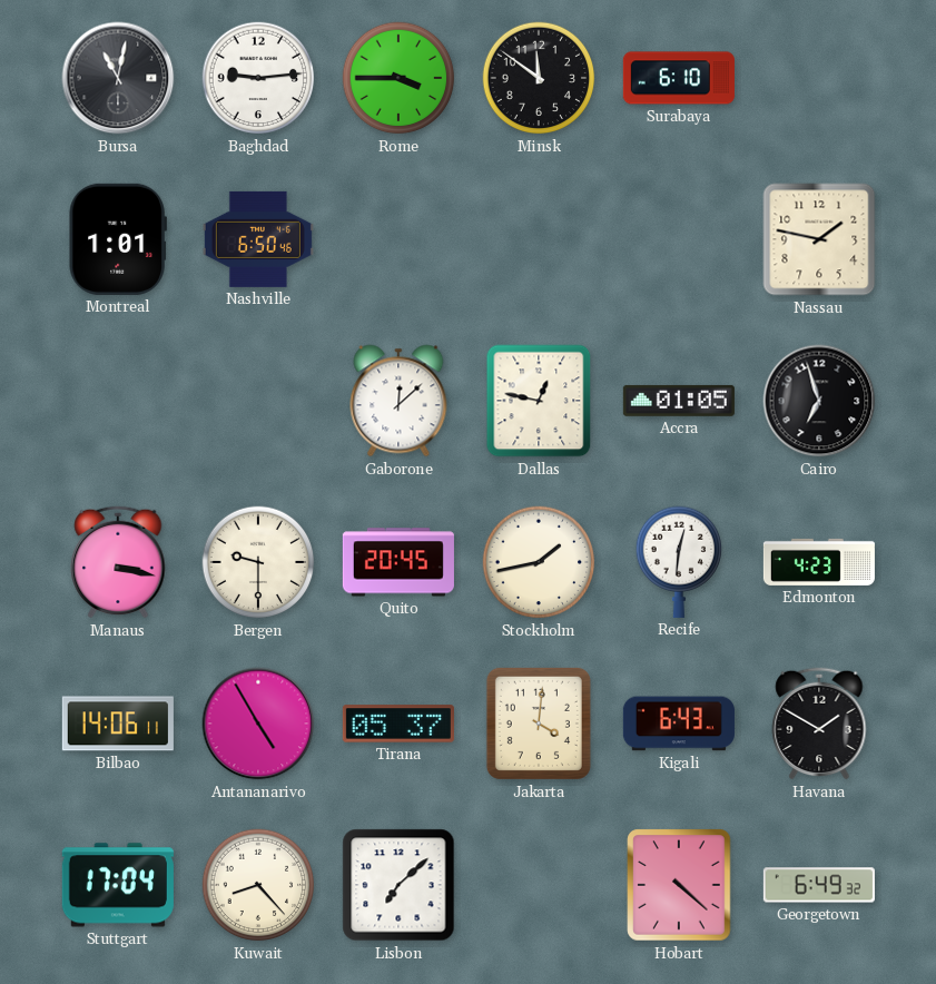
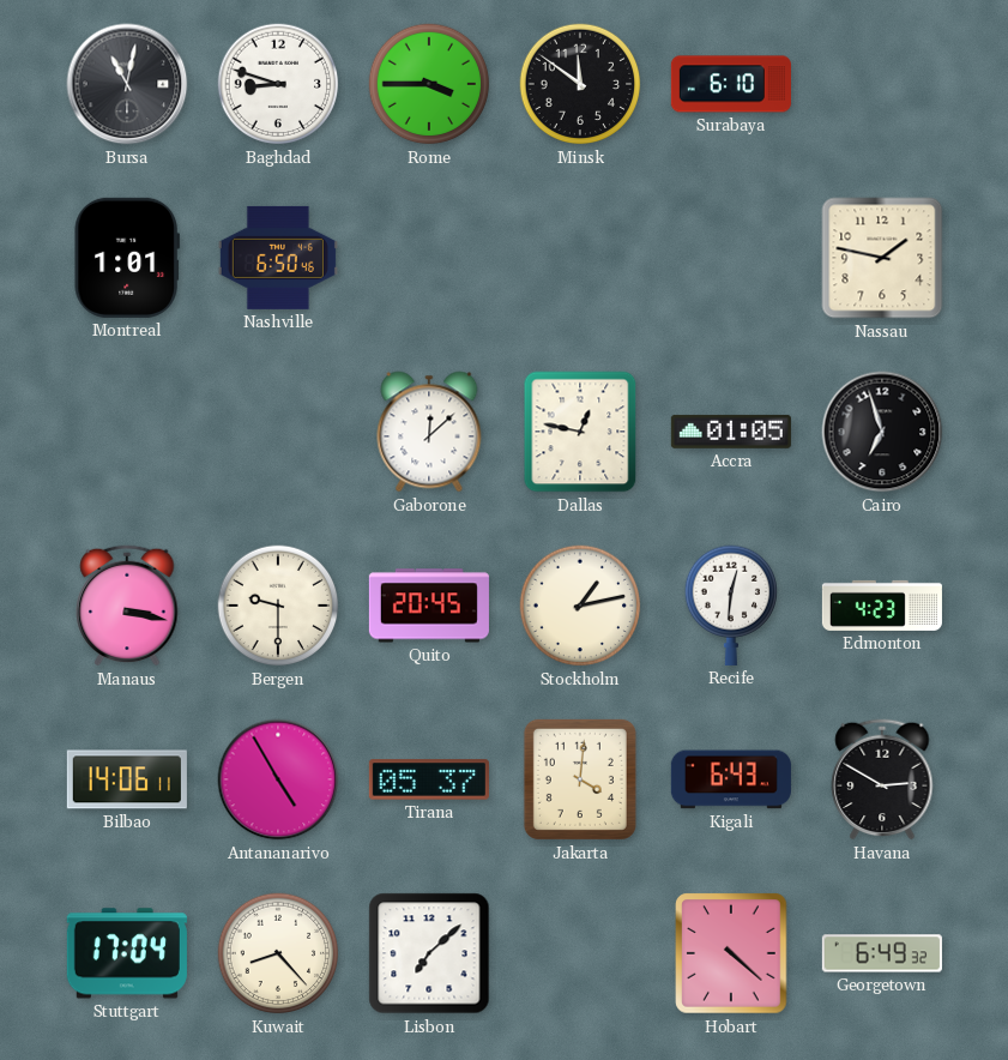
Baghdad: 9:14 -> 8:48
Stockholm: 1:43 -> 1:13
Havana: 1:50 -> 2:50
